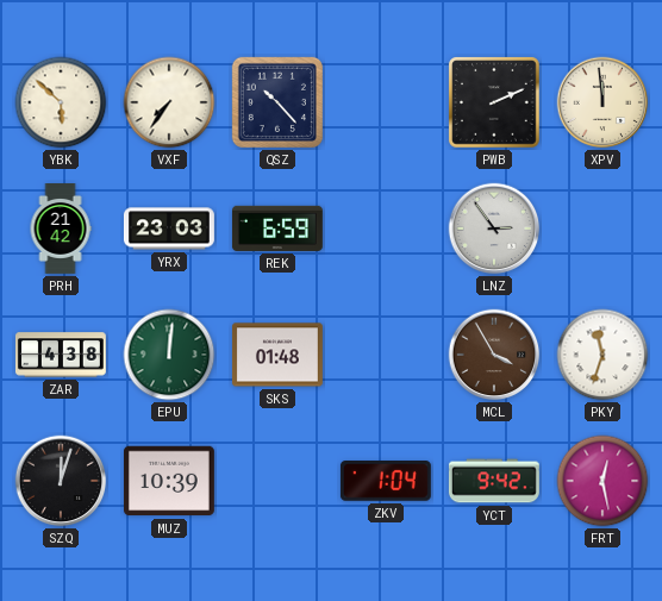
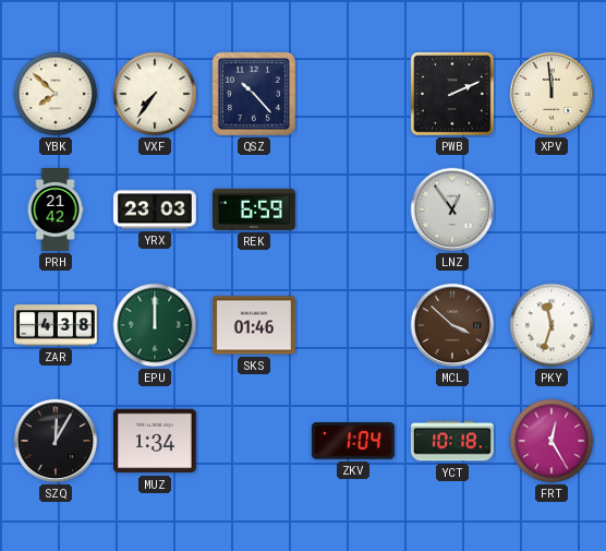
YBK: 5:52 -> 7:52
LNZ: 2:54 -> 12:54
EPU: 12:01 -> 12:00
SKS: 01:48 -> 01:46
MCL: 3:55 -> 3:52
SZQ: 12:03 -> 12:05
MUZ: 10:39 -> 1:34
YCT: 9:42 -> 10:18
FRT: 12:28 -> 12:25
